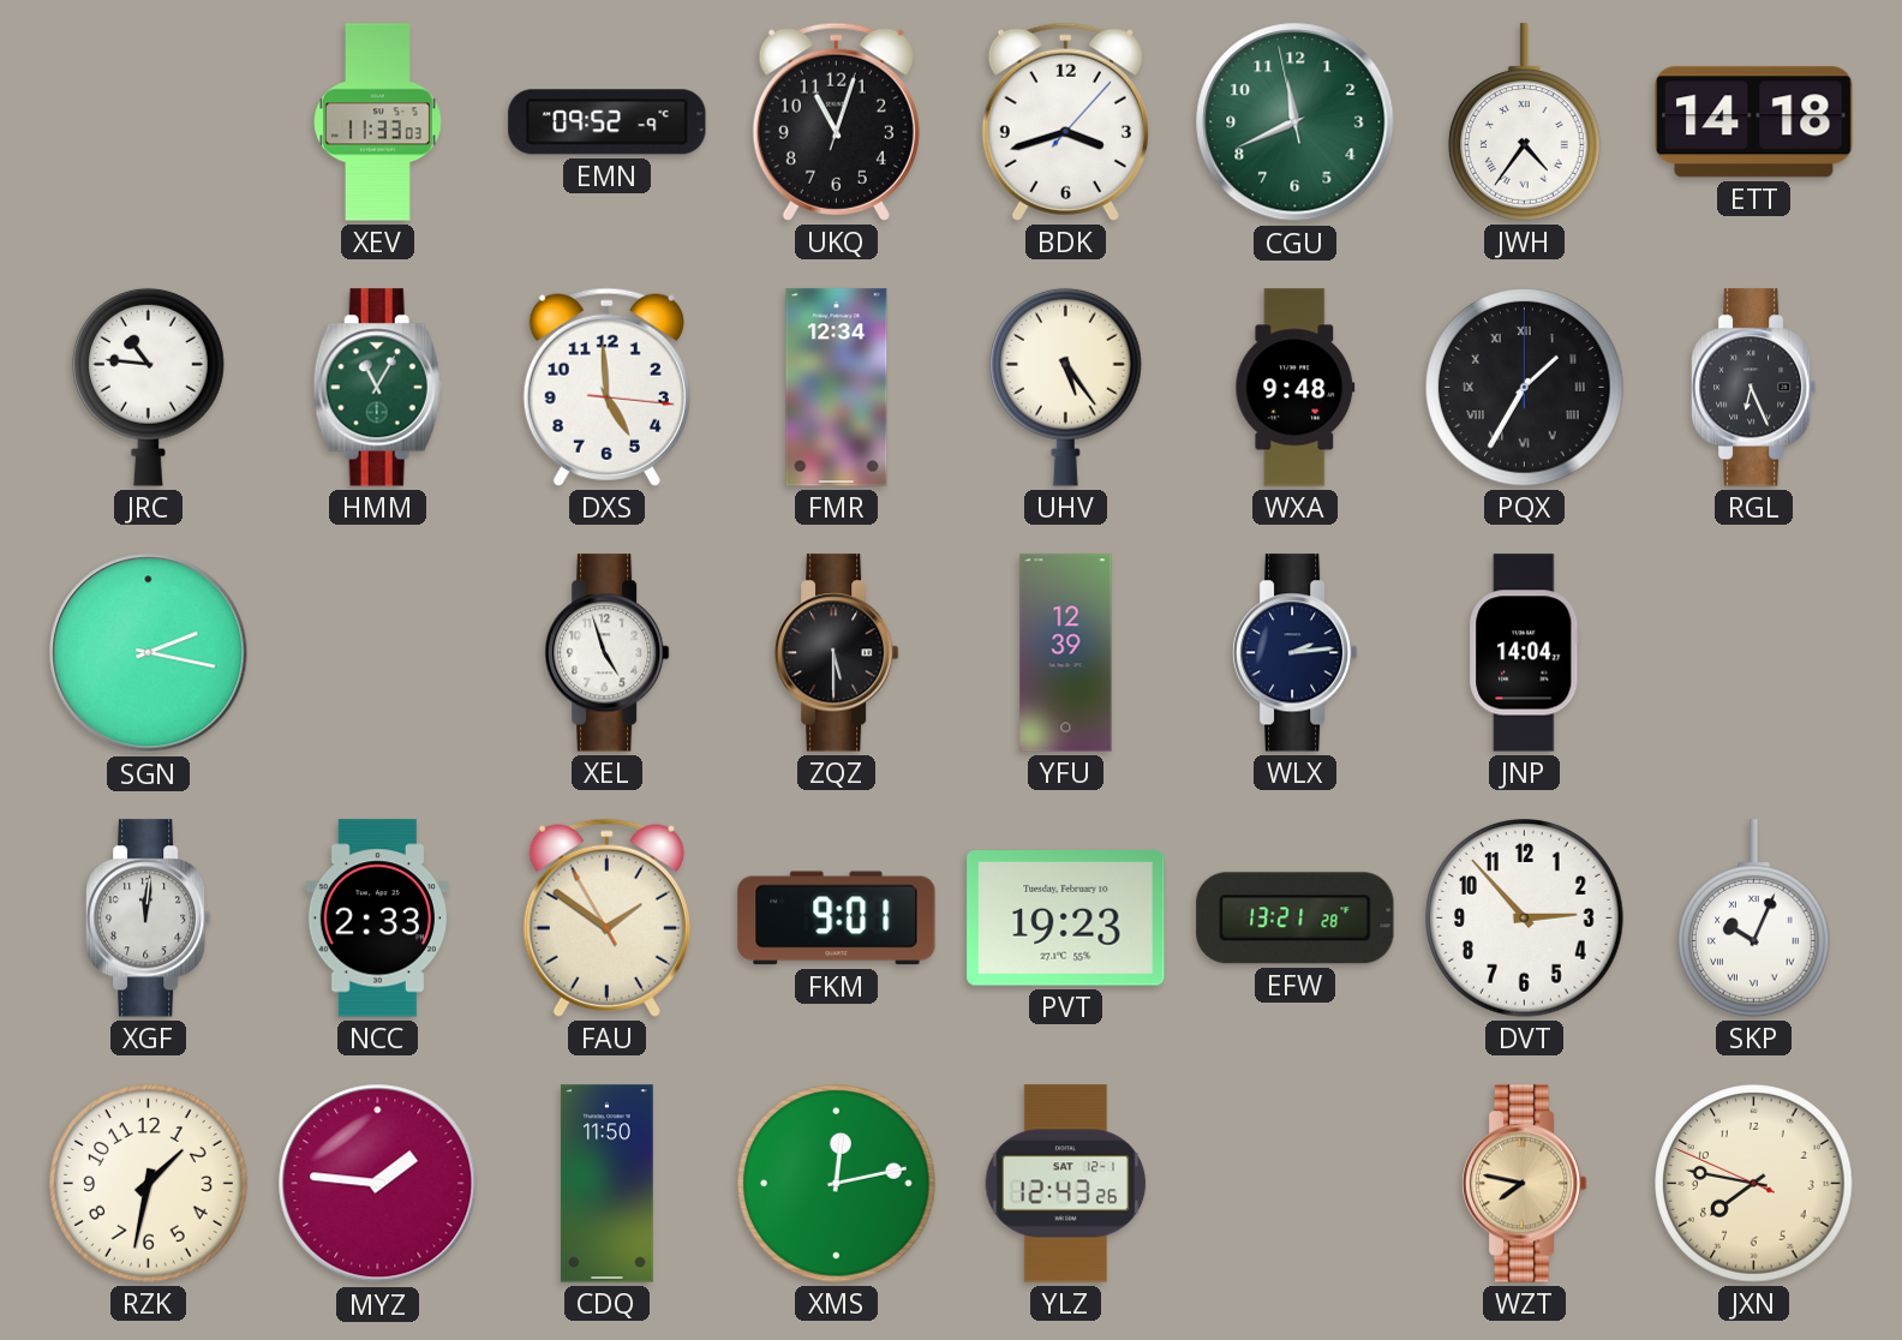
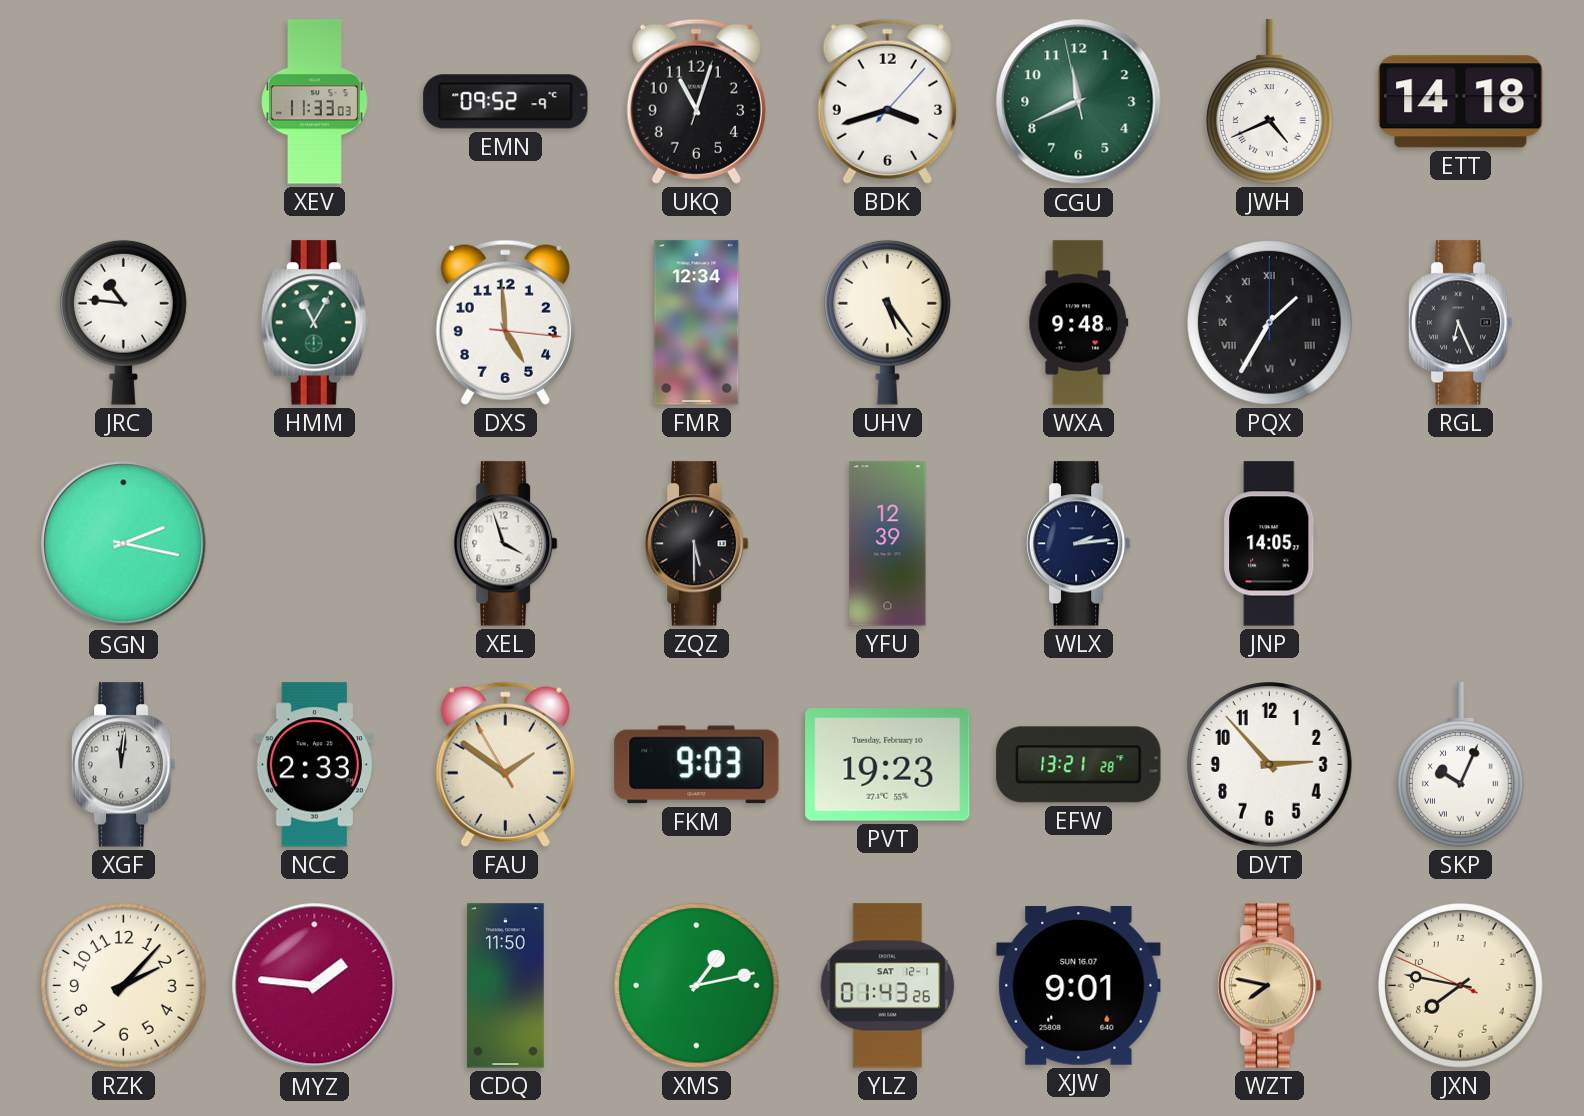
JWH: 4:36 -> 4:41
XEL: 4:57 -> 3:57
JNP: 14:04 -> 14:05
FKM: 9:01 -> 9:03
RZK: 1:32 -> 2:07
XMS: 12:13 -> 1:13
YLZ: 12:43 -> 01:43
XJW: none -> 9:01
